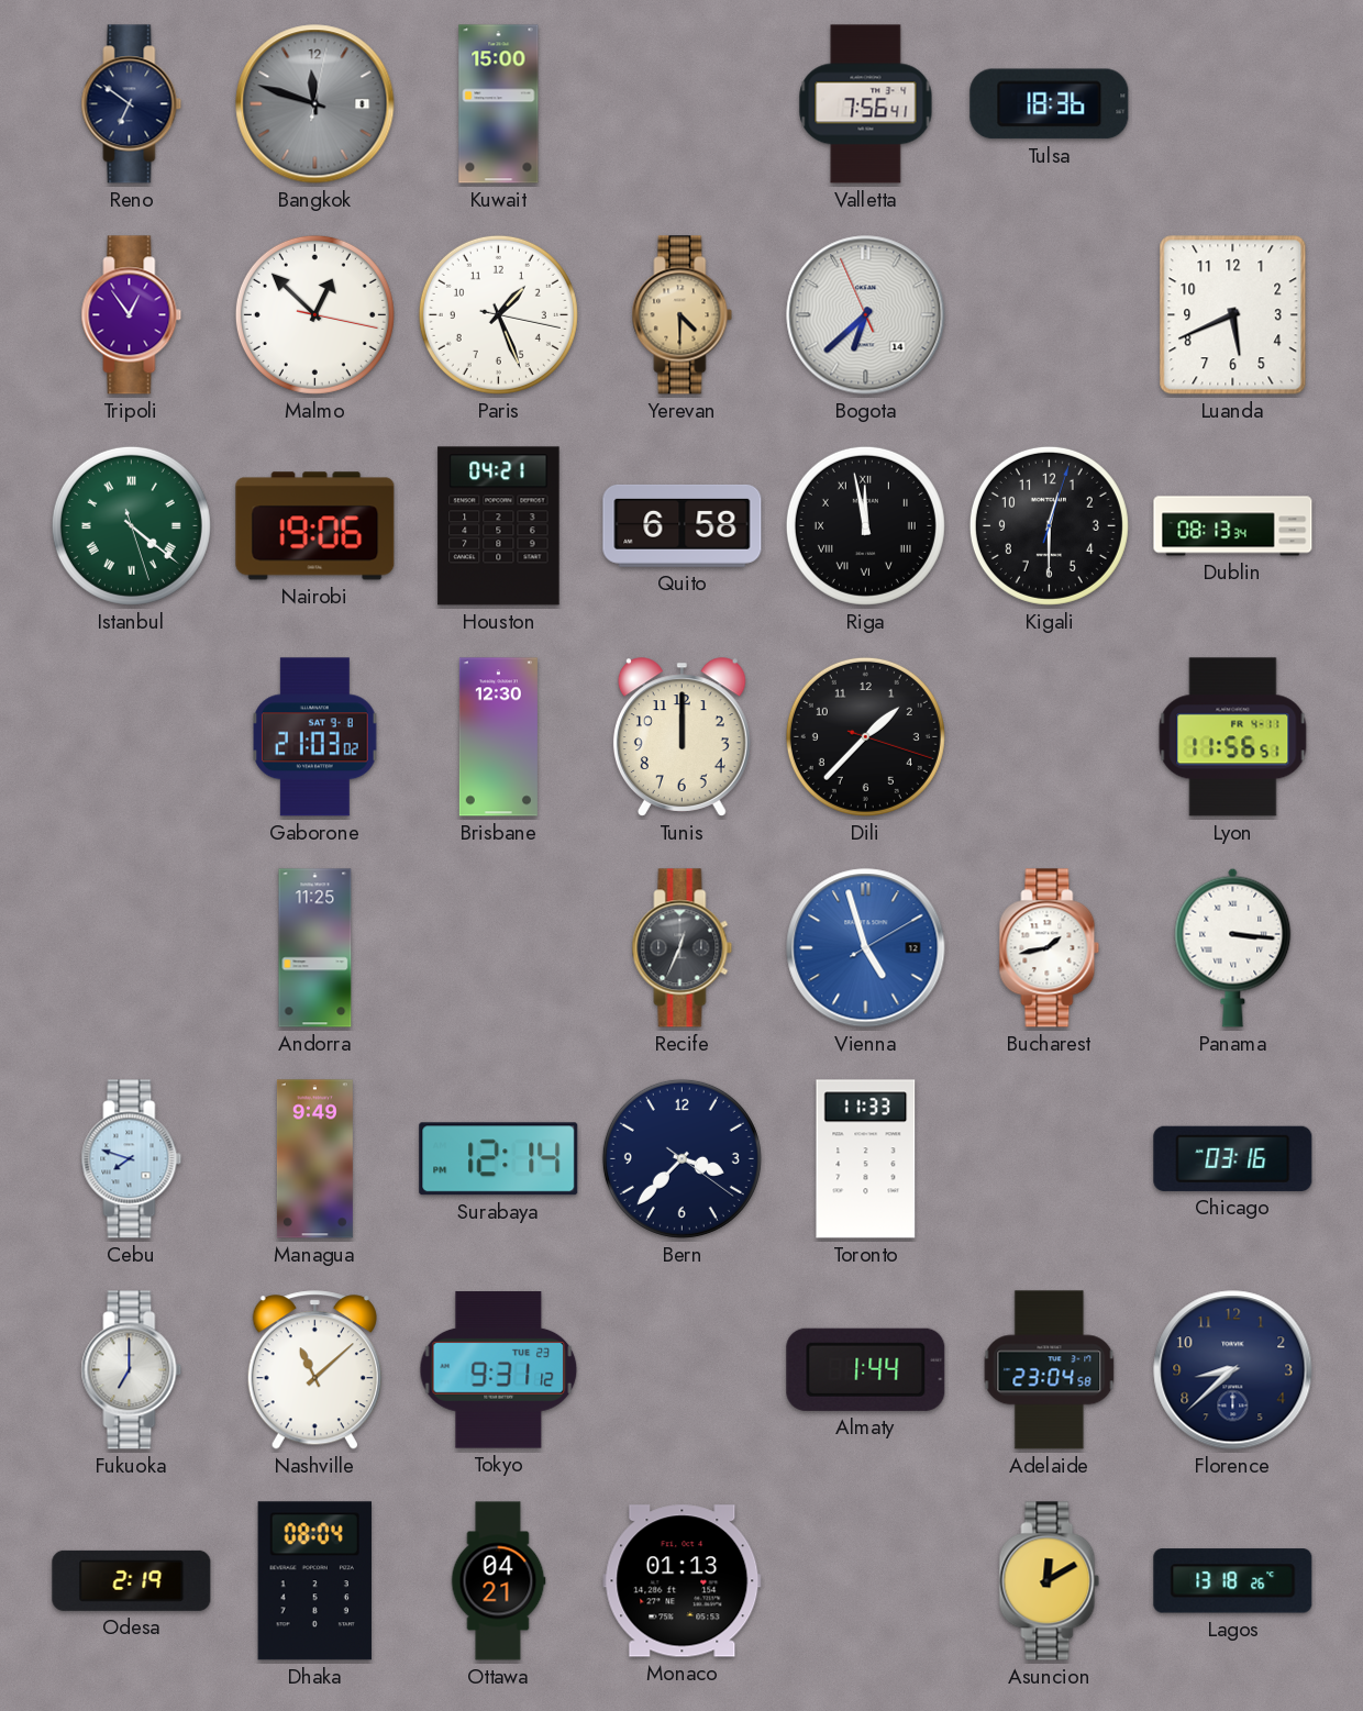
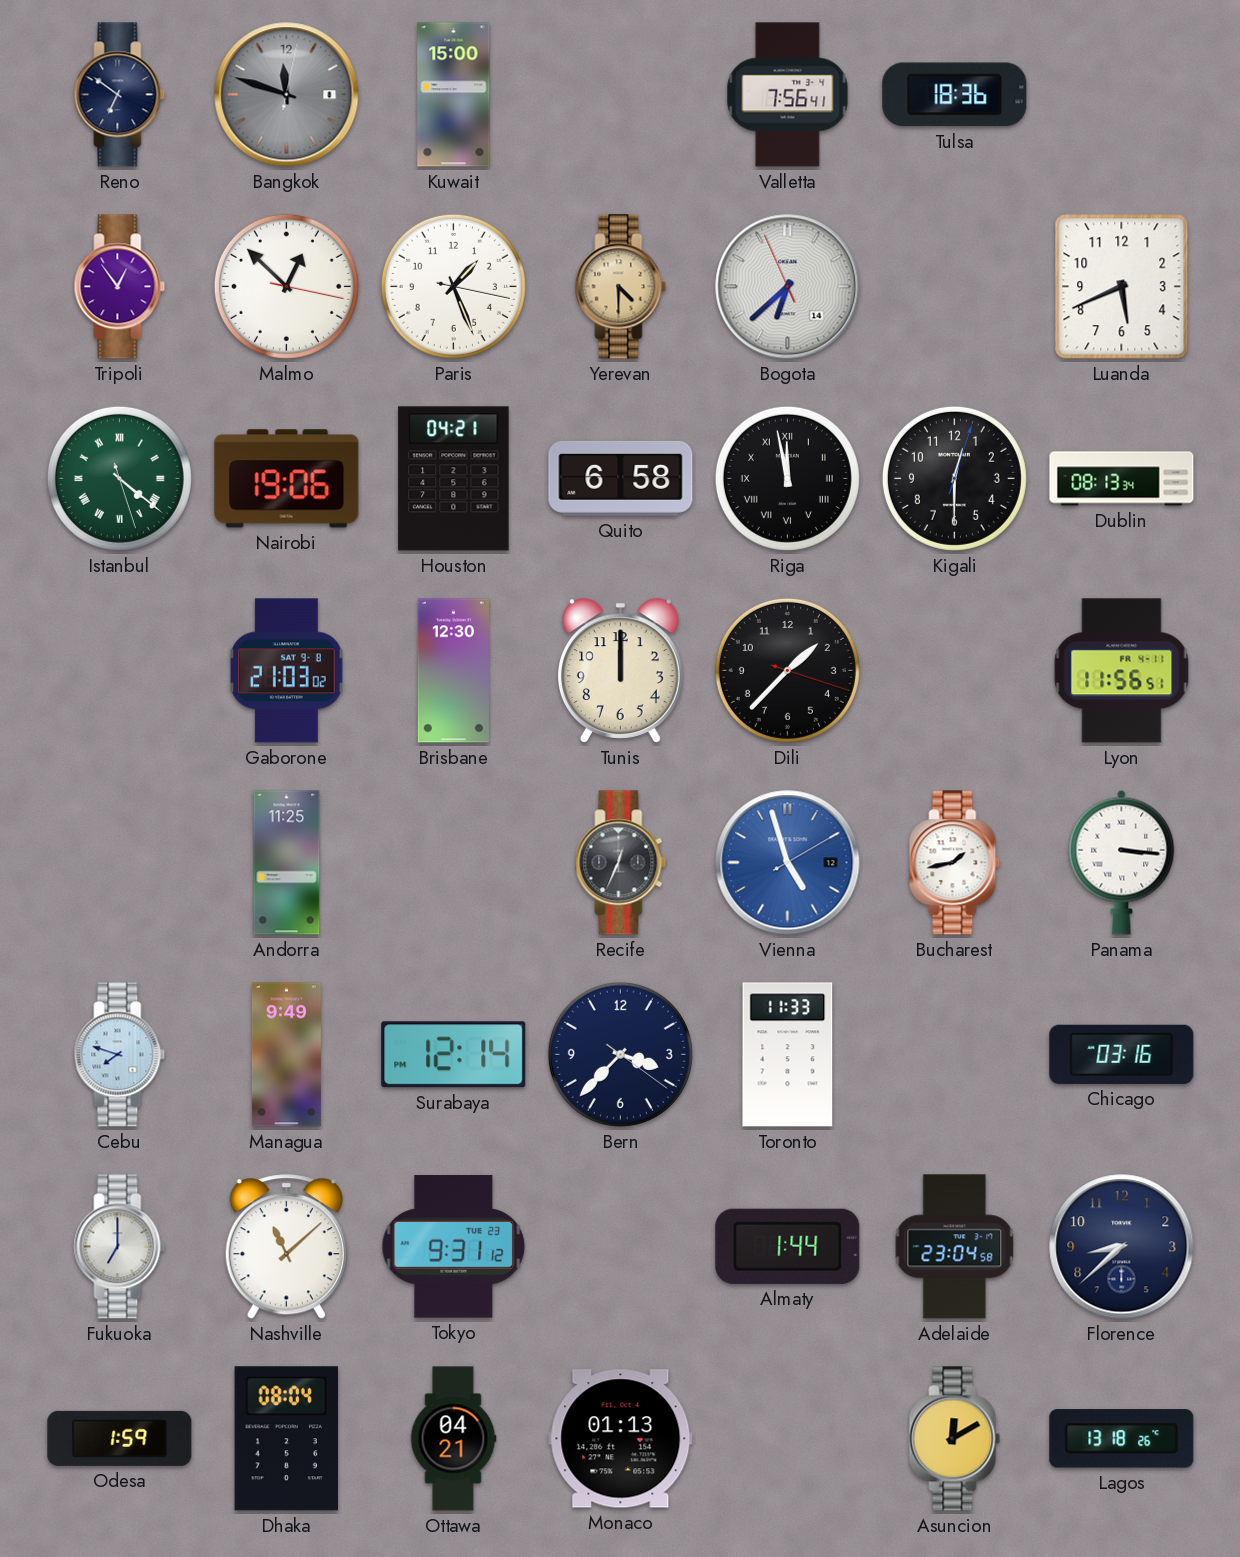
Odesa: 2:19 -> 1:59
